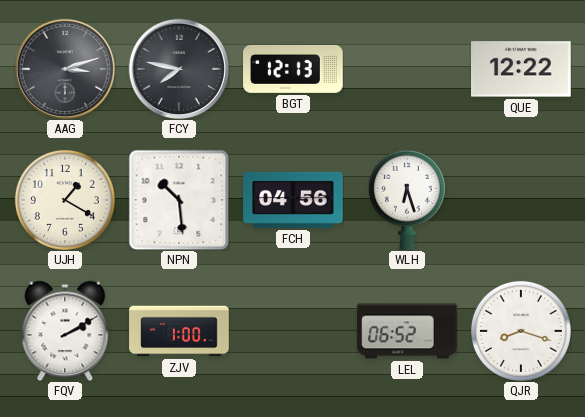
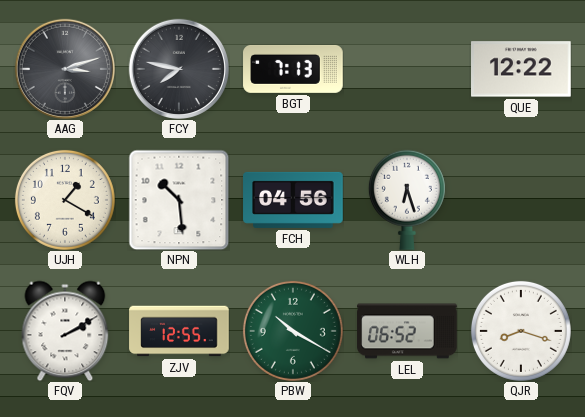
BGT: 12:13 -> 7:13
ZJV: 1:00 -> 12:55
PBW: none -> 10:20
